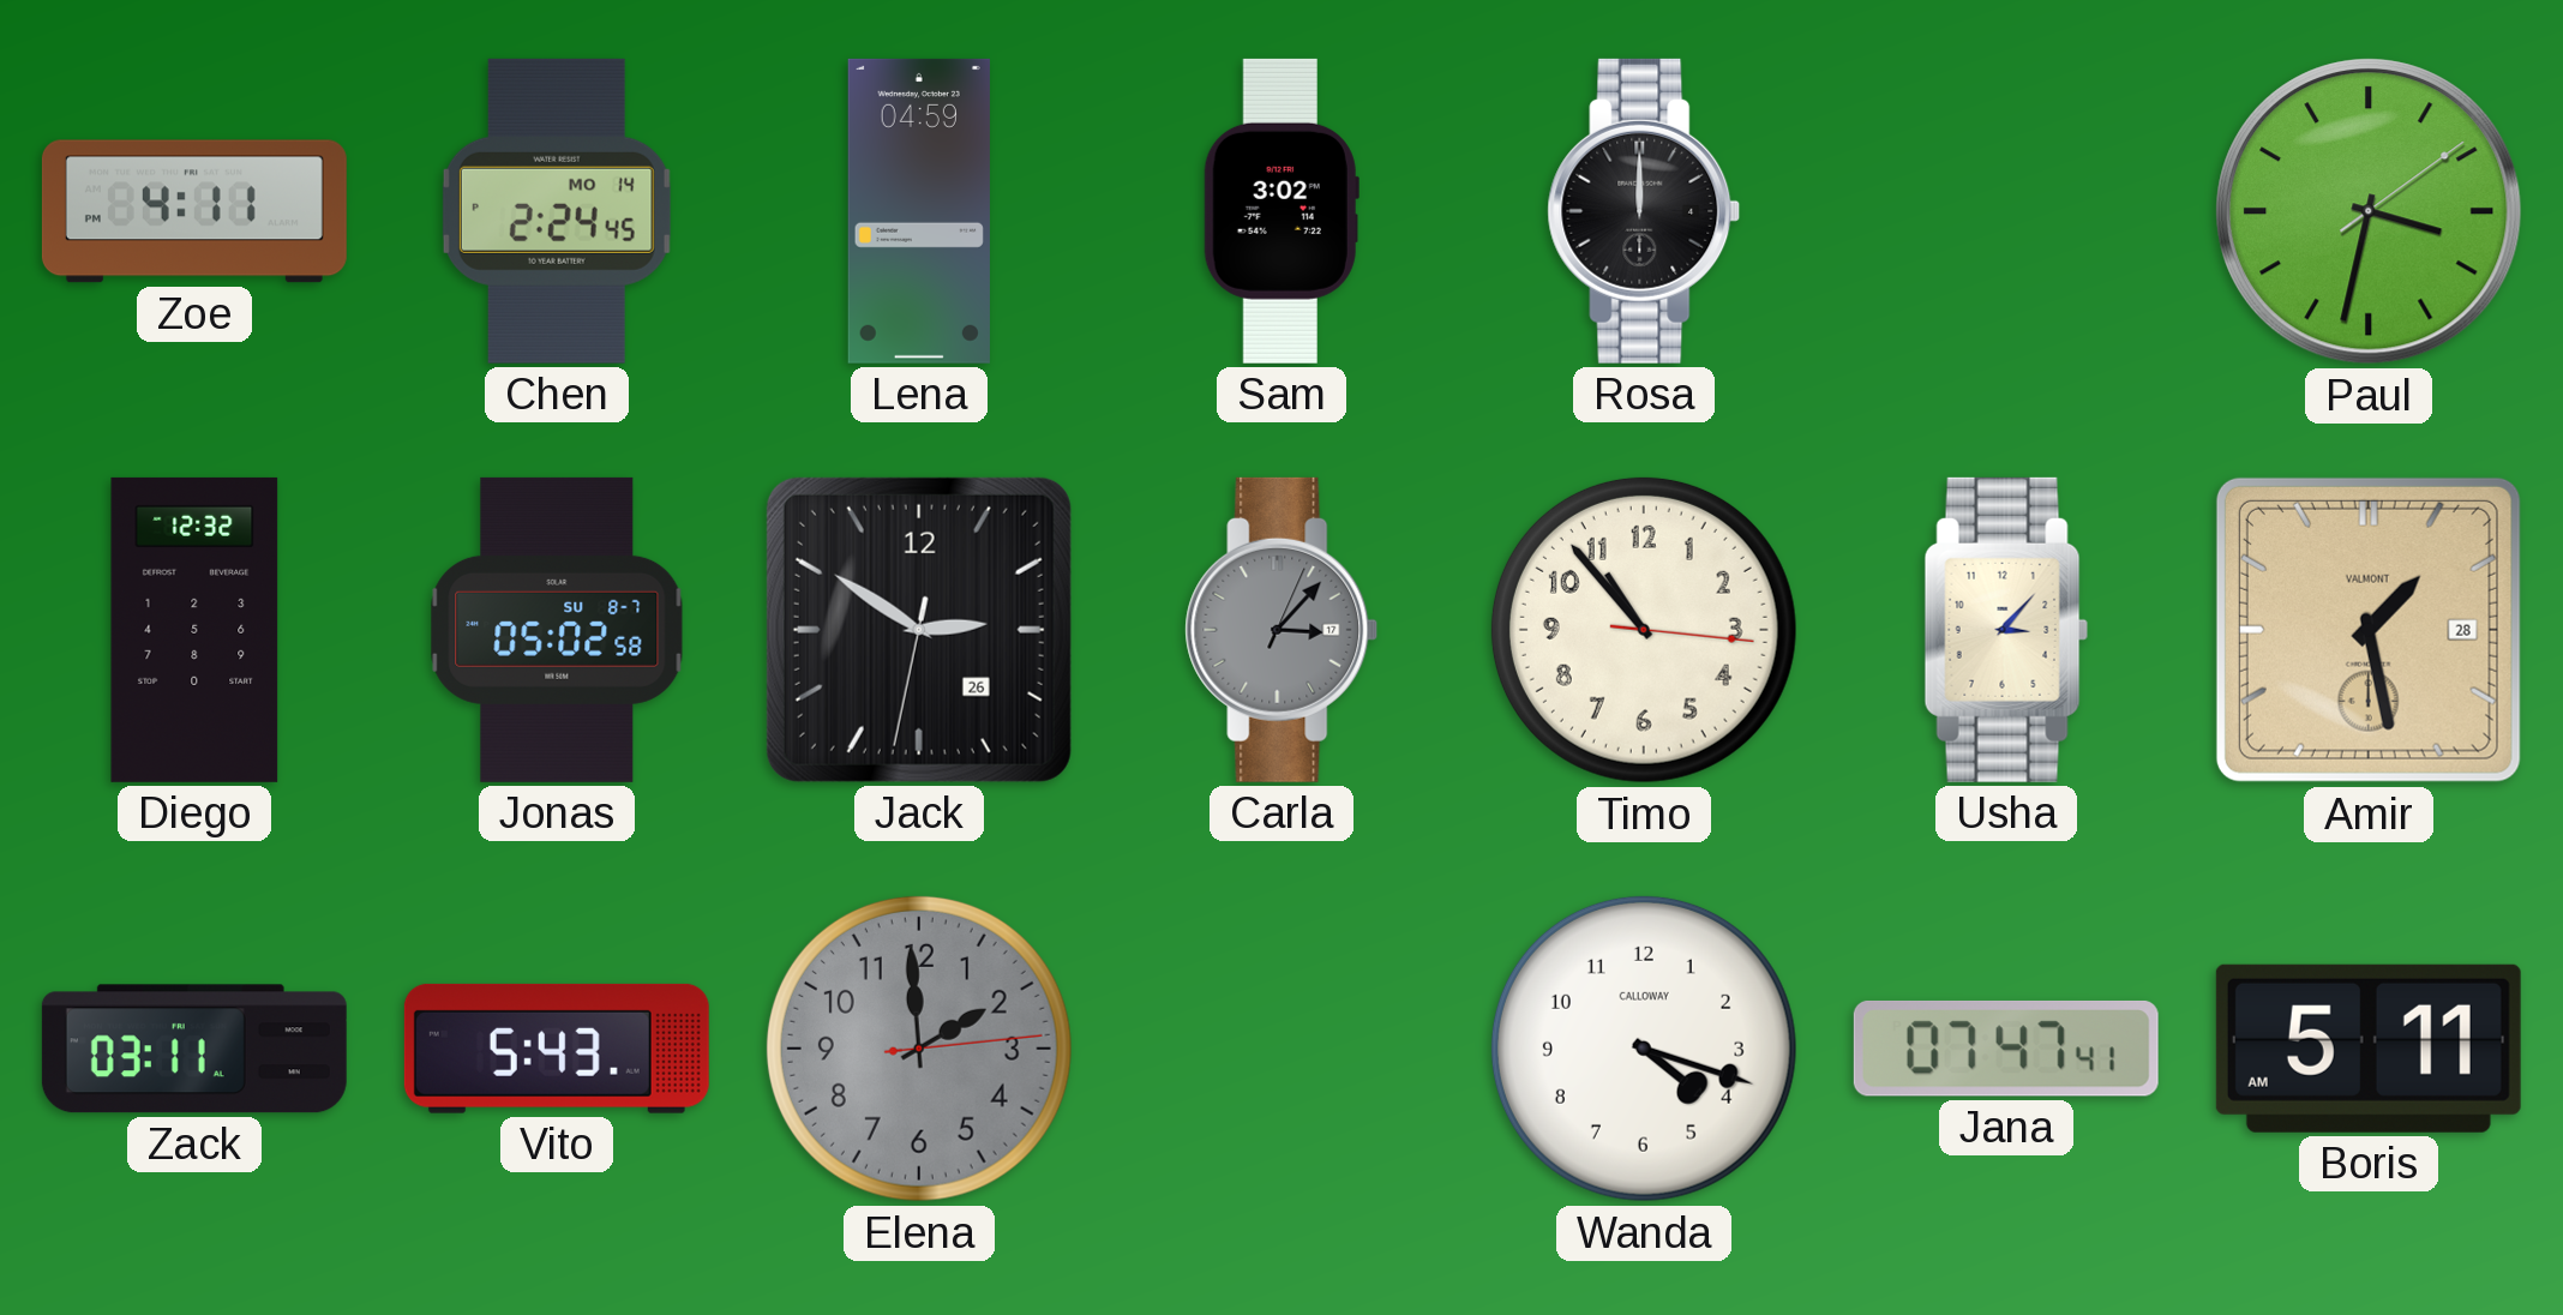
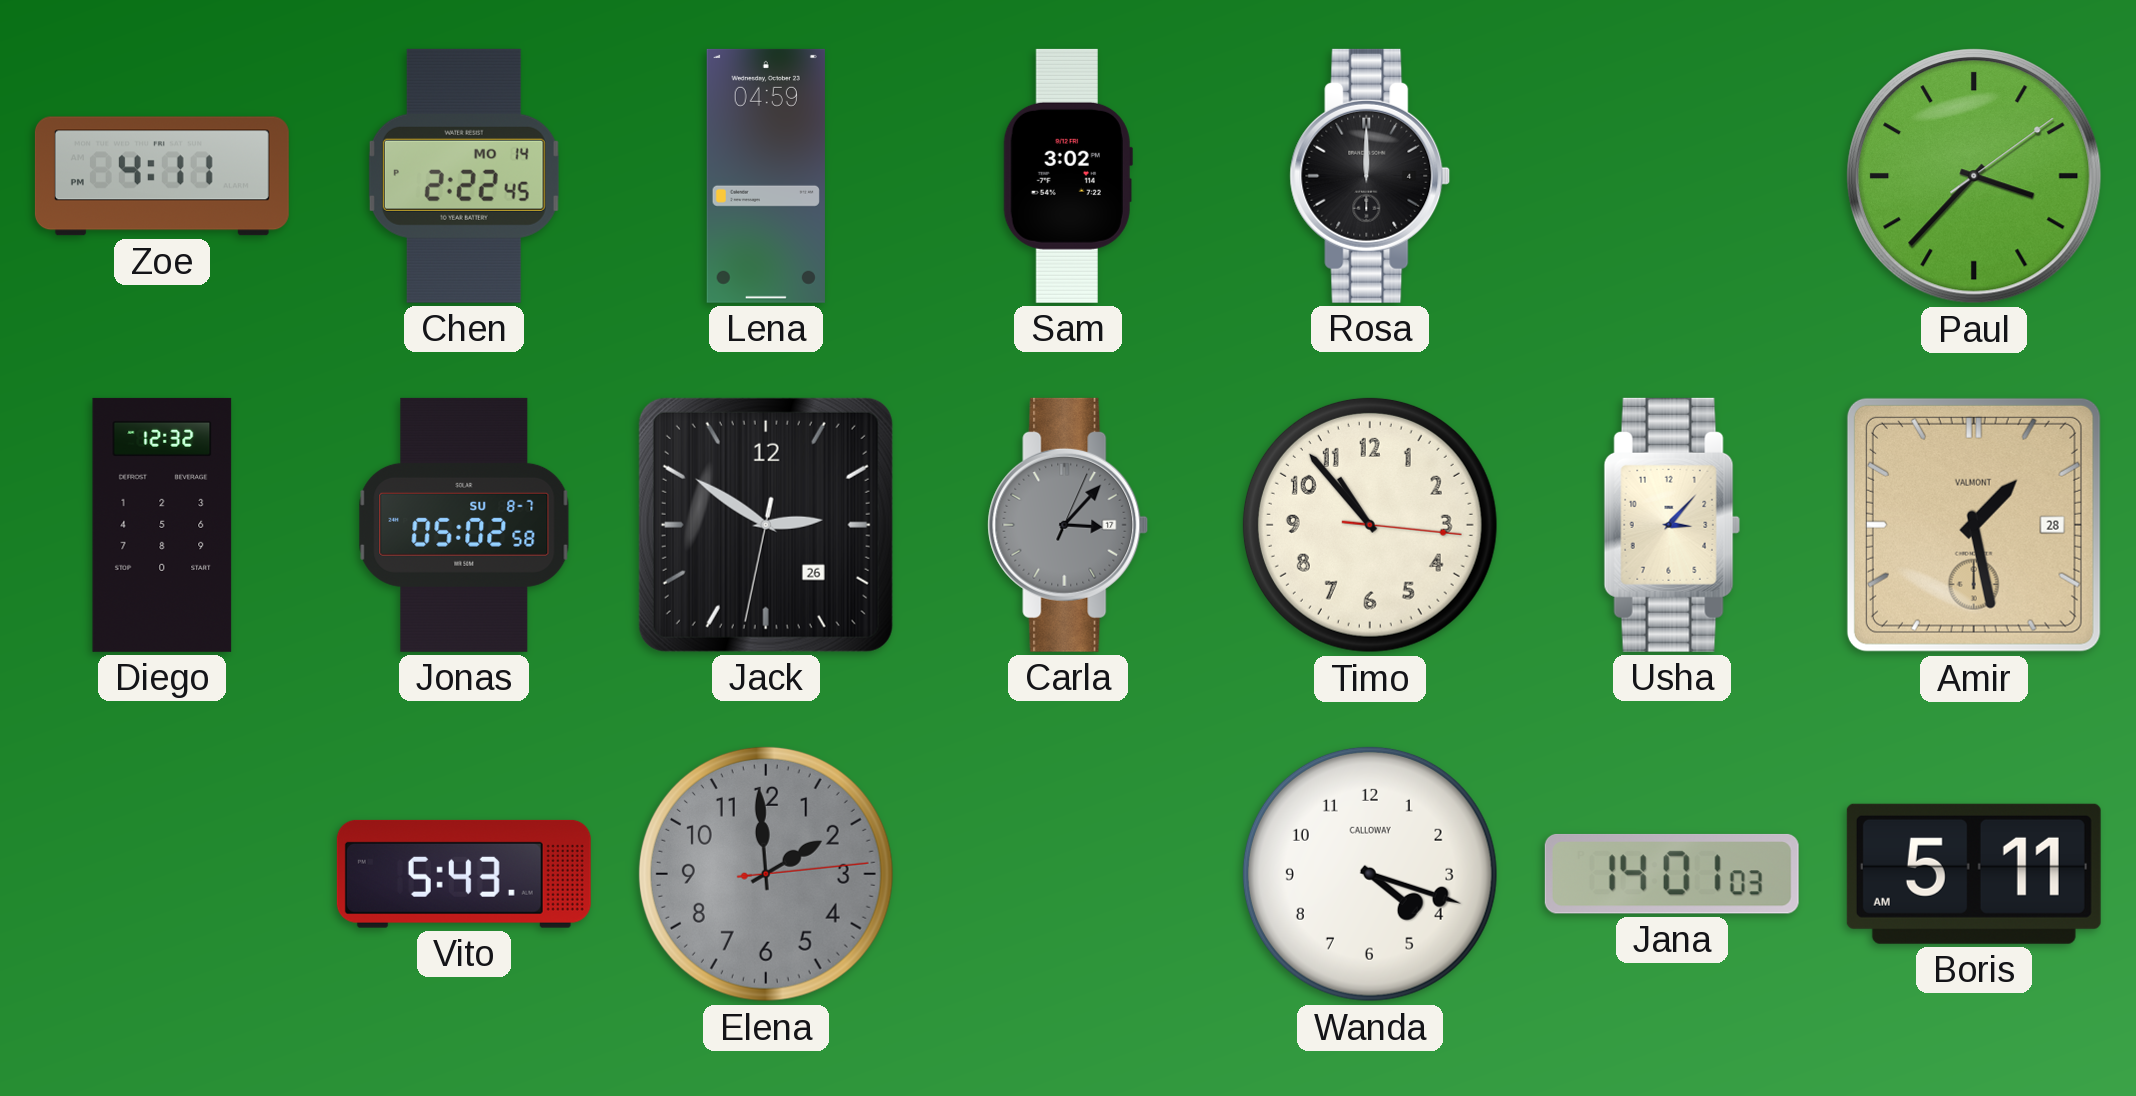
Chen: 2:24 -> 2:22
Paul: 3:32 -> 3:37
Zack: 03:11 -> none
Jana: 07:47 -> 14:01
